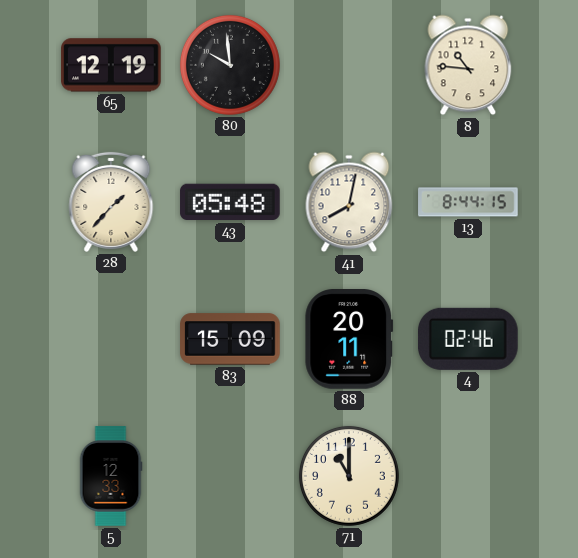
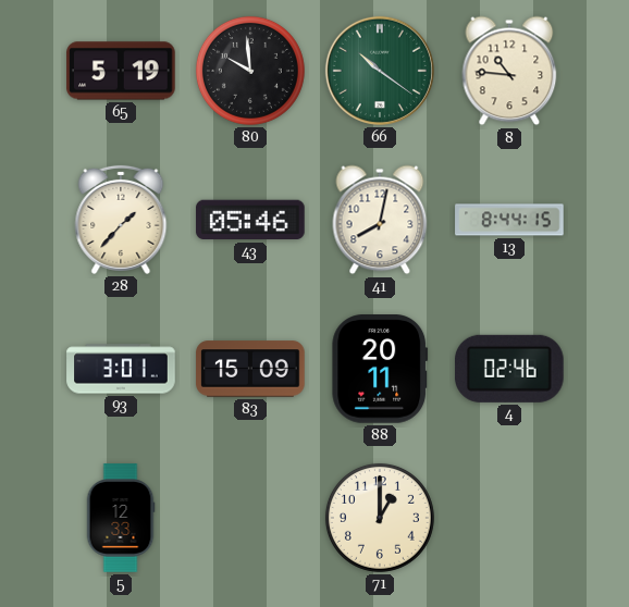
65: 12:19 -> 5:19
66: none -> 10:21
43: 05:48 -> 05:46
93: none -> 3:01
71: 11:00 -> 1:00
